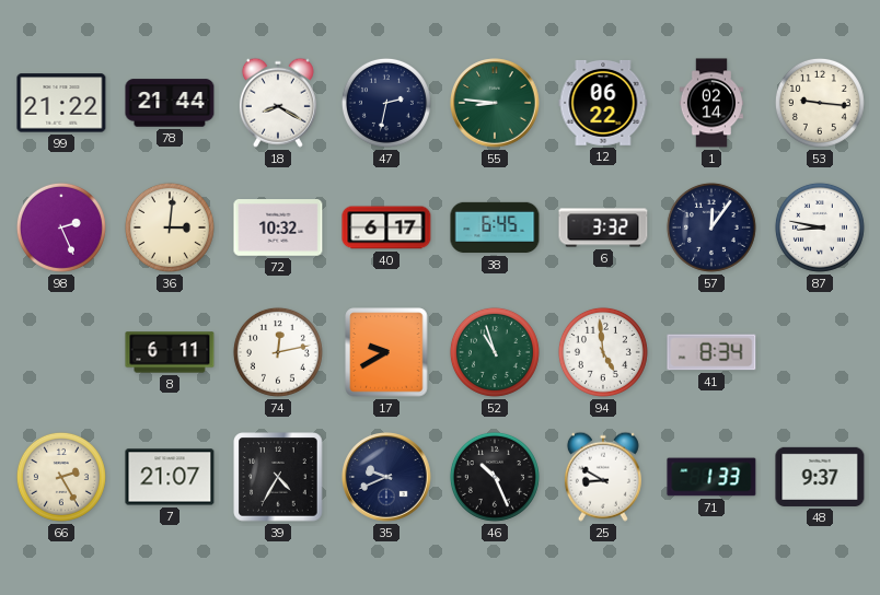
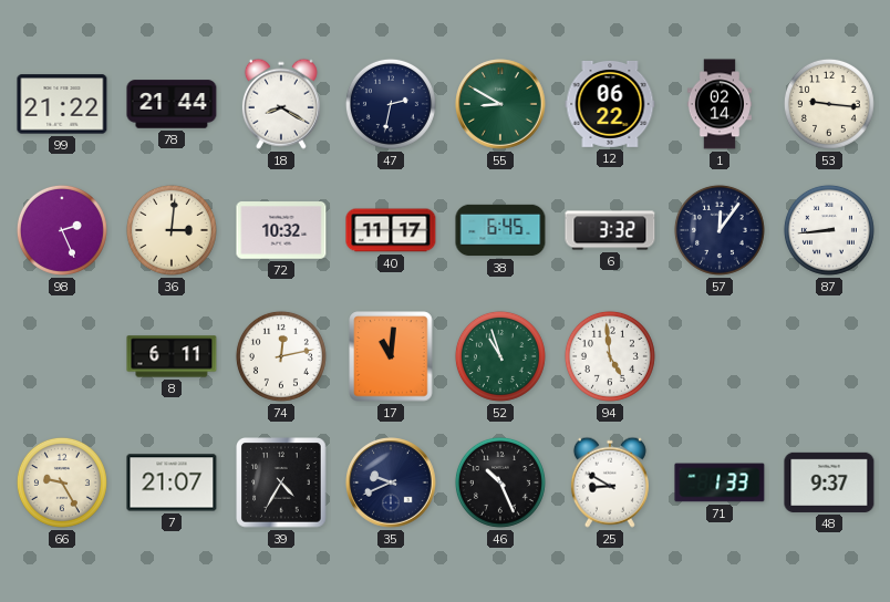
55: 8:46 -> 8:50
40: 6:17 -> 11:17
87: 8:47 -> 8:44
17: 9:40 -> 11:01
41: 8:34 -> none
66: 2:25 -> 9:25
